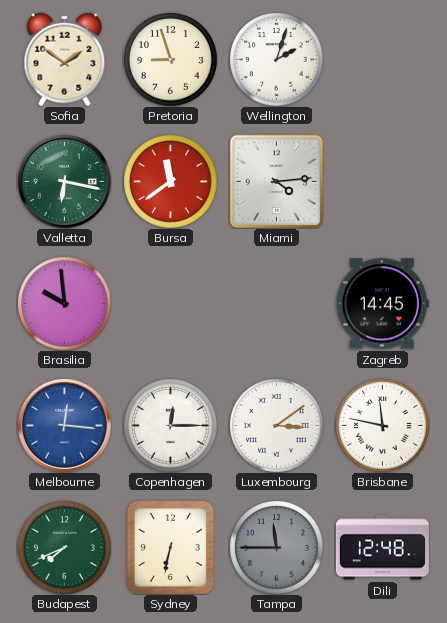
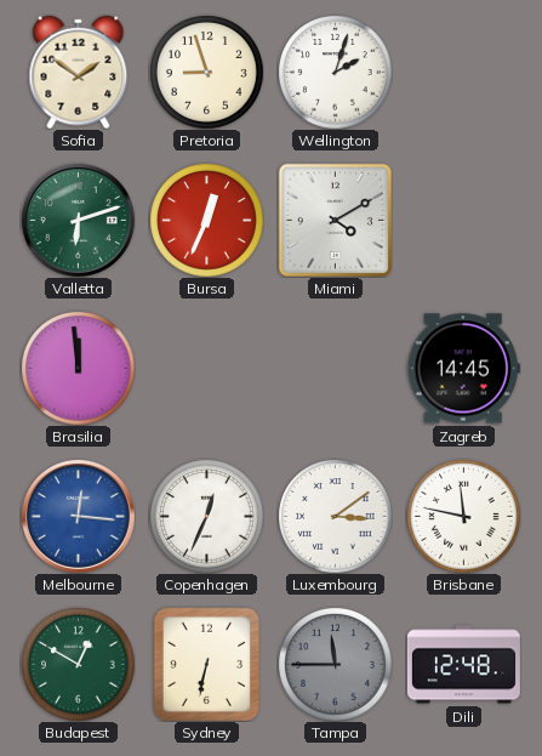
Valletta: 6:17 -> 6:12
Bursa: 11:39 -> 12:34
Miami: 4:14 -> 4:10
Brasilia: 9:59 -> 11:59
Copenhagen: 12:15 -> 12:34
Budapest: 7:41 -> 12:50
